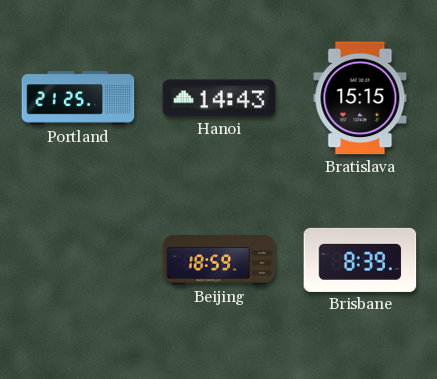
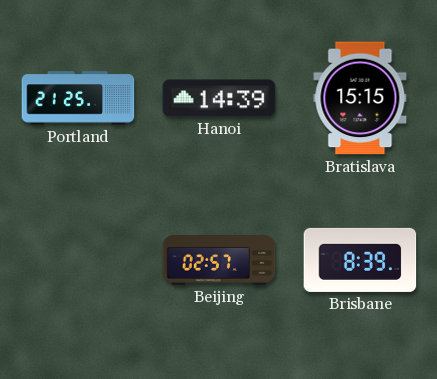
Hanoi: 14:43 -> 14:39
Beijing: 18:59 -> 02:57
